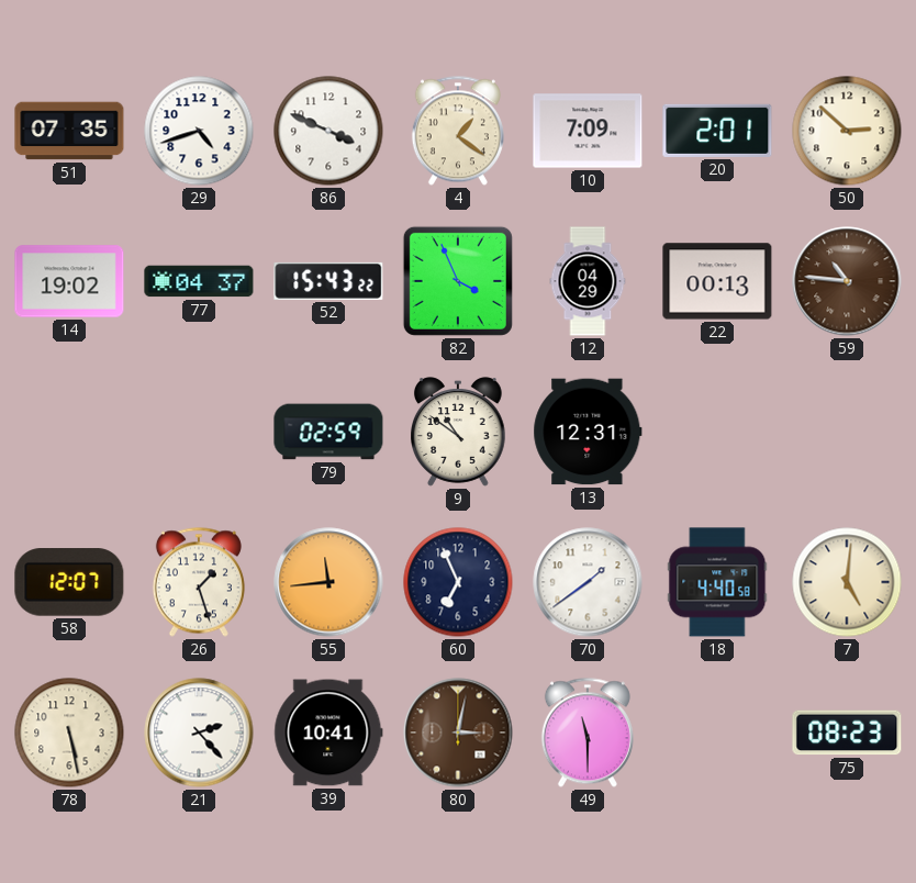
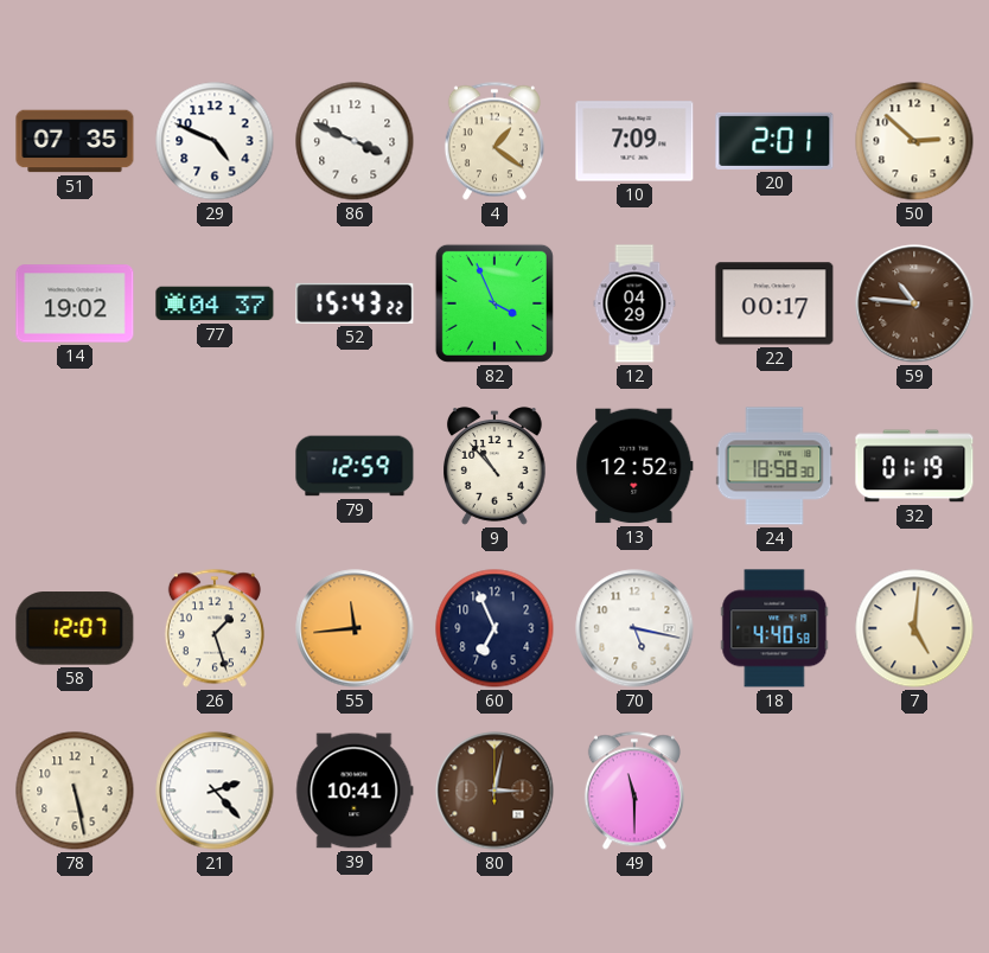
29: 4:42 -> 4:49
22: 00:13 -> 00:17
79: 02:59 -> 12:59
9: 10:51 -> 10:53
13: 12:31 -> 12:52
24: none -> 18:58
32: none -> 01:19
70: 1:39 -> 5:17
75: 08:23 -> none
